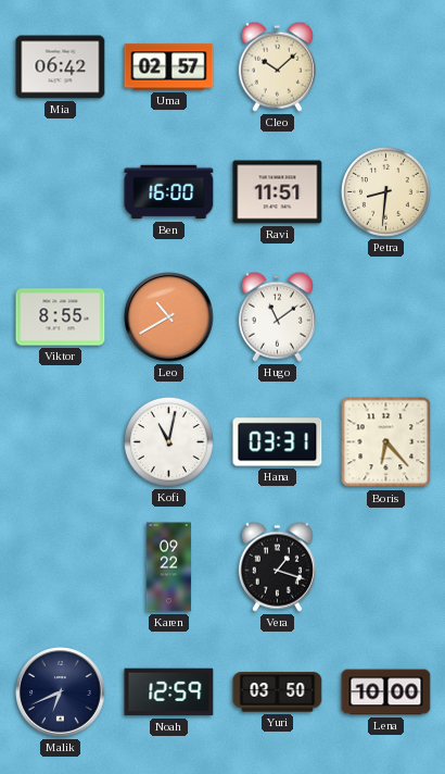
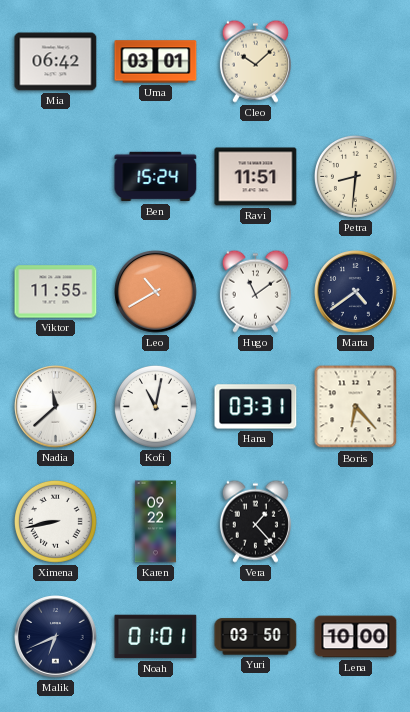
Uma: 02:57 -> 03:01
Ben: 16:00 -> 15:24
Viktor: 8:55 -> 11:55
Marta: none -> 4:39
Nadia: none -> 11:38
Ximena: none -> 8:43
Vera: 1:18 -> 1:23
Noah: 12:59 -> 01:01
